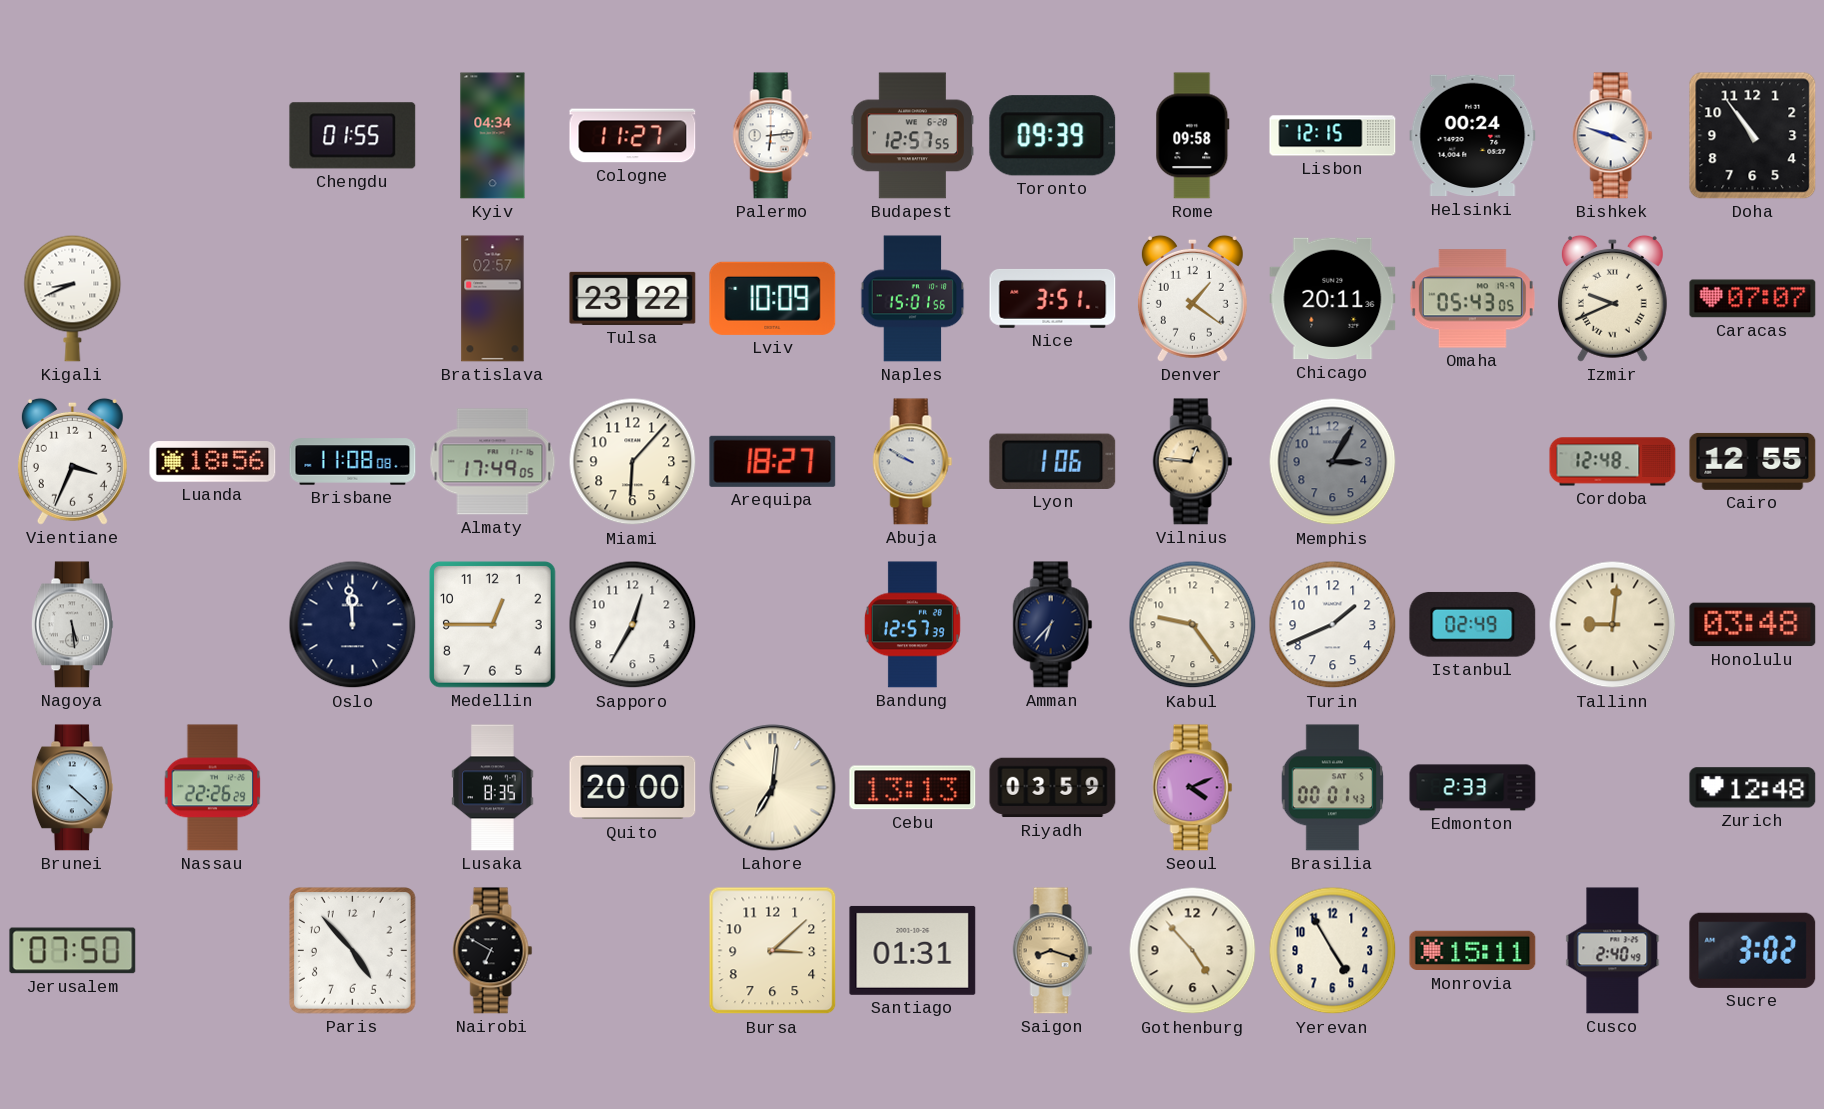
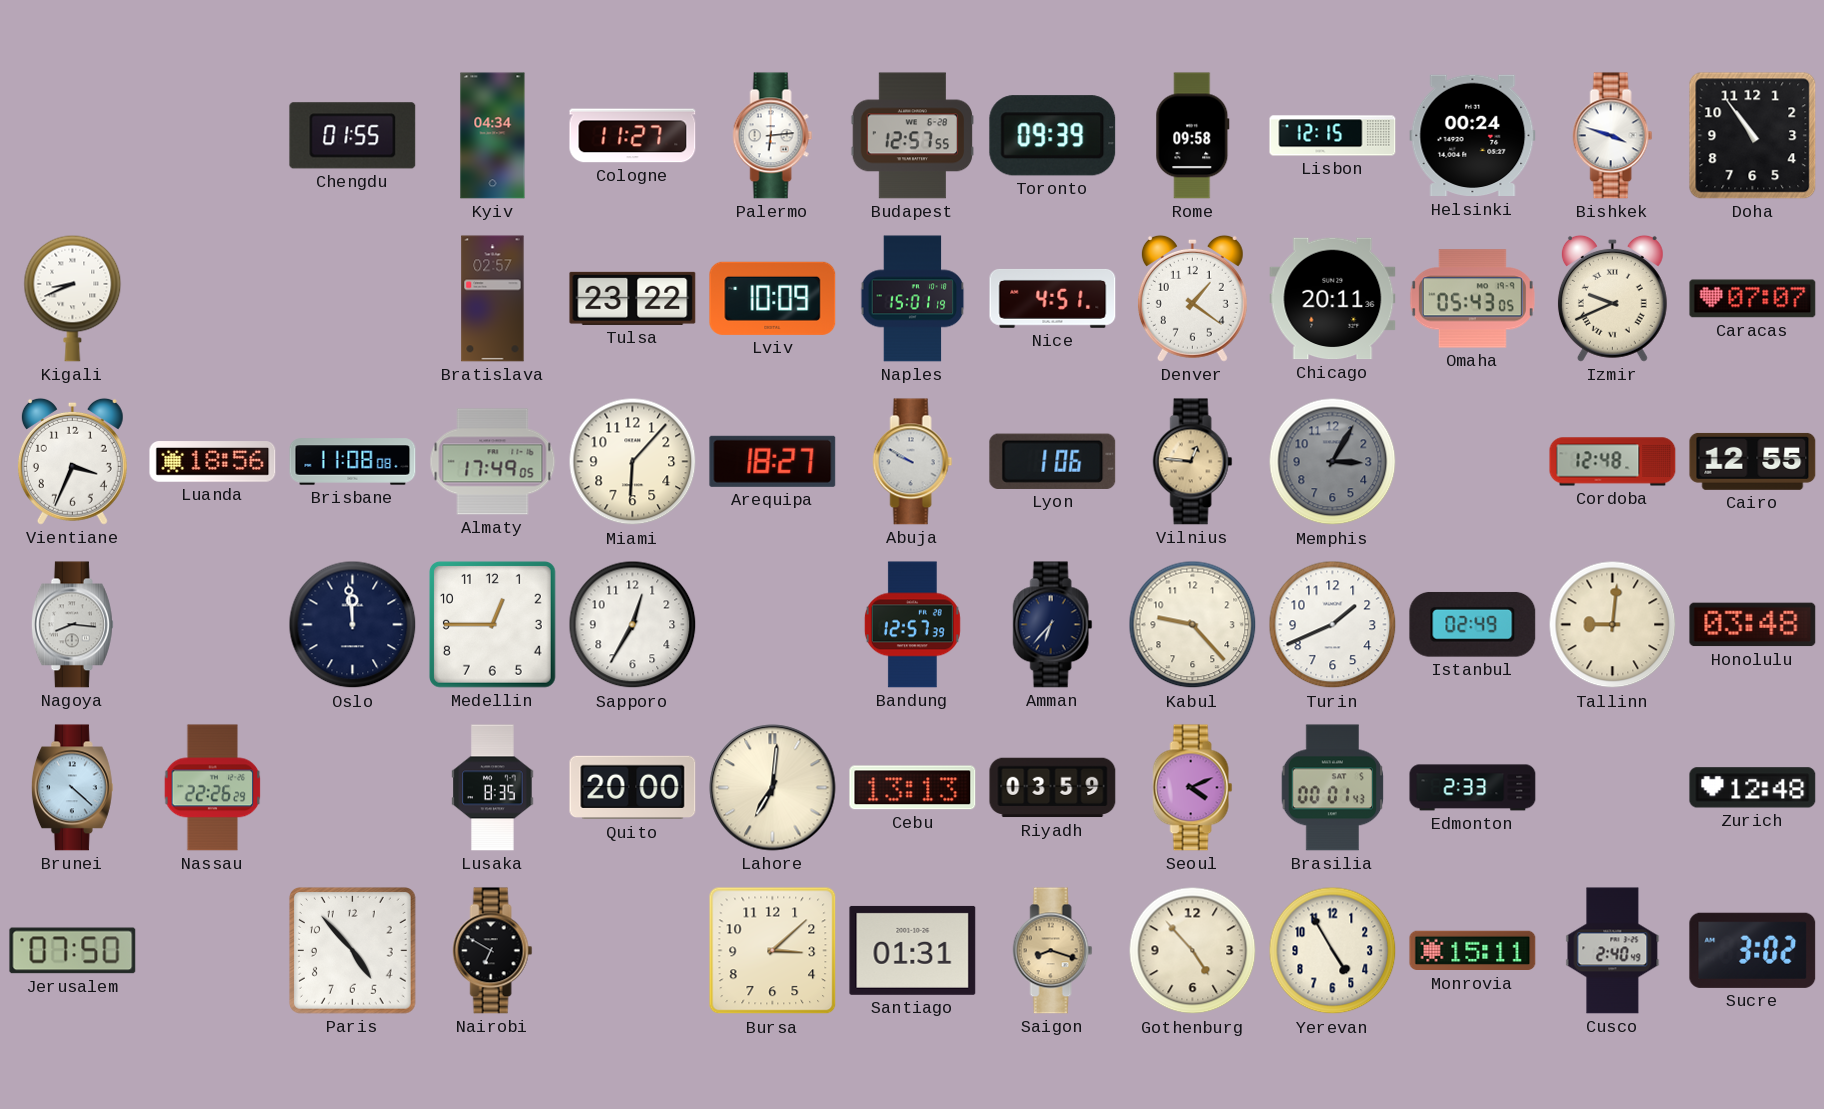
Naples: 15:01:56 -> 15:01:19
Nice: 3:51 -> 4:51
Nagoya: 5:29 -> 8:16
Kabul: 9:24 -> 9:23
